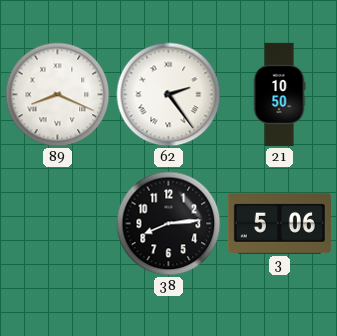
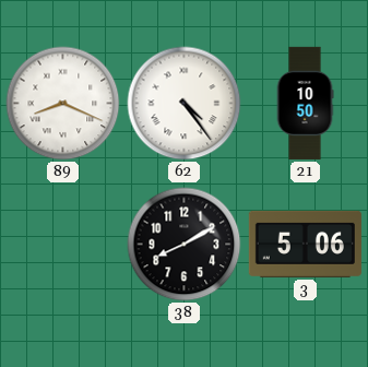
62: 2:24 -> 4:24
38: 8:14 -> 8:10
